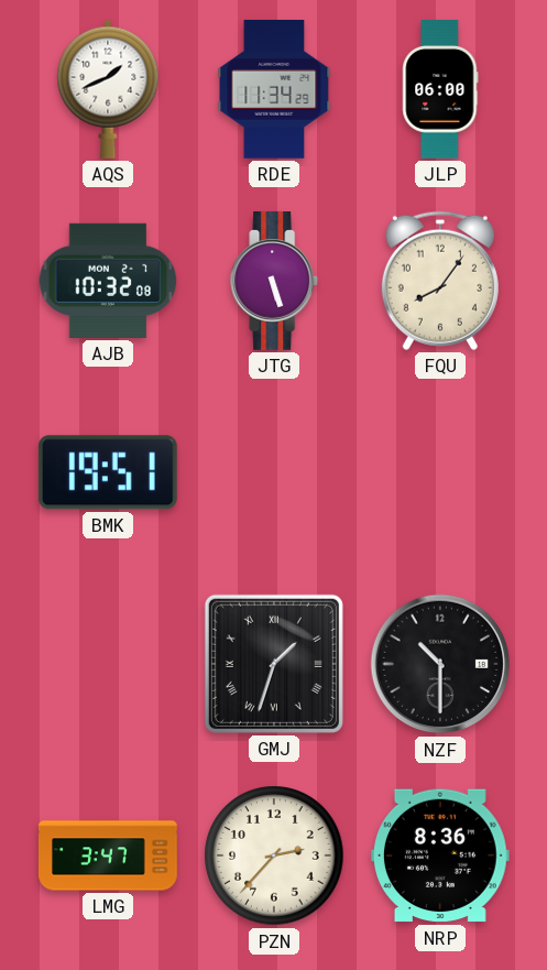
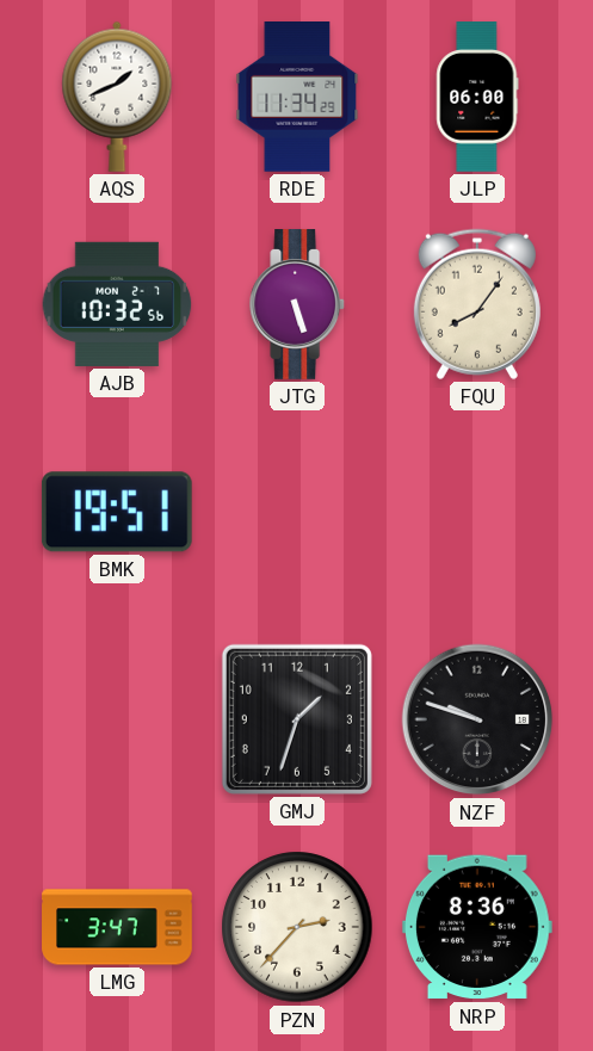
AJB: 10:32:08 -> 10:32:56
GMJ numerals: Roman -> Arabic
NZF: 10:30 -> 9:48
